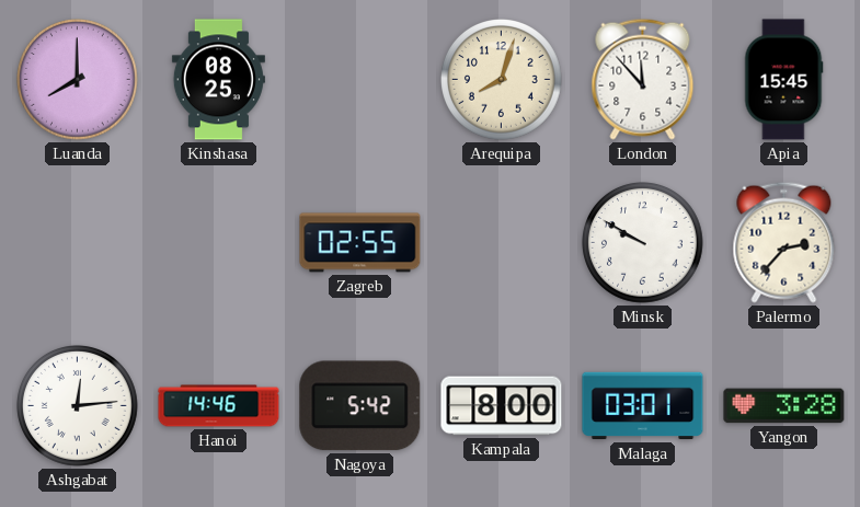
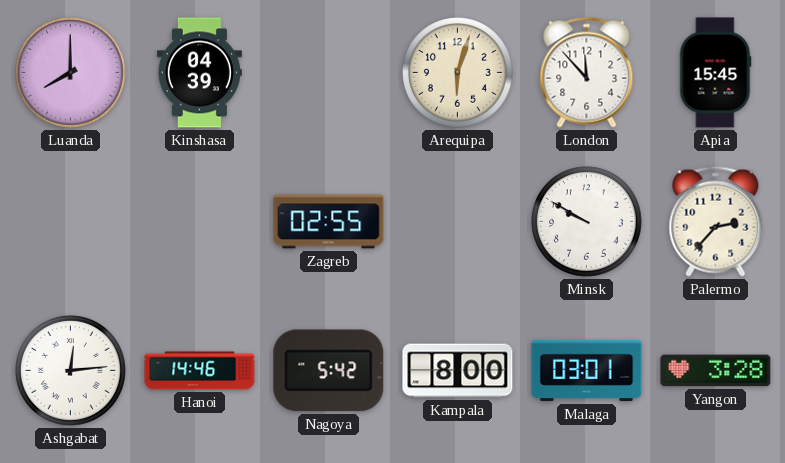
Kinshasa: 08:25 -> 04:39
Arequipa: 8:03 -> 6:03
